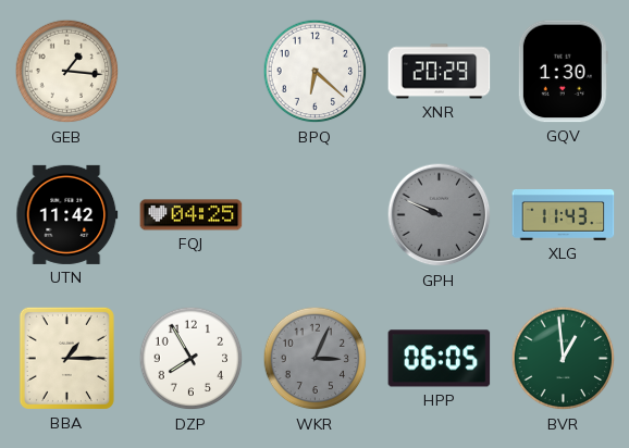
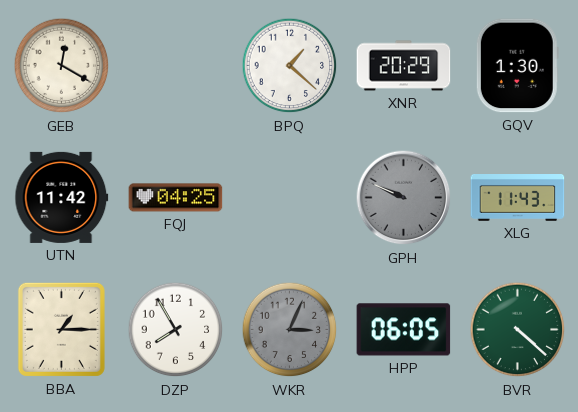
GEB: 1:16 -> 12:20
BPQ: 6:22 -> 1:22
BVR: 12:59 -> 4:22
